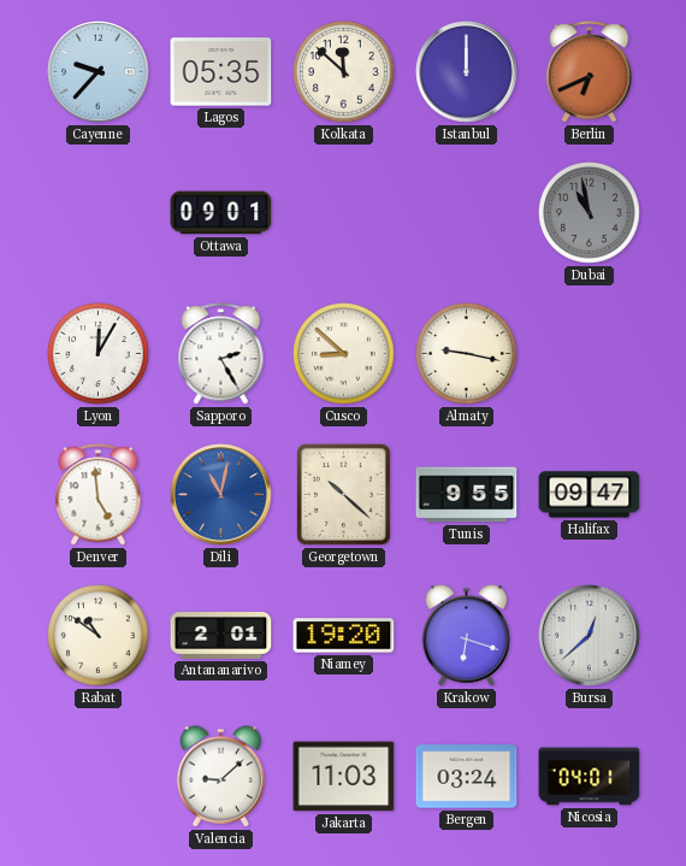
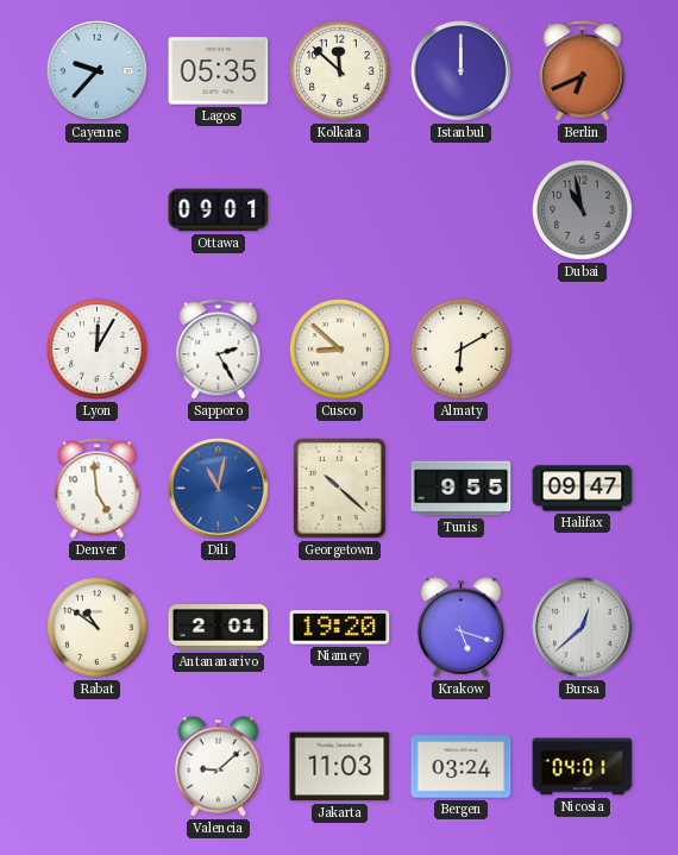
Almaty: 9:17 -> 6:10
Krakow: 6:18 -> 5:18
